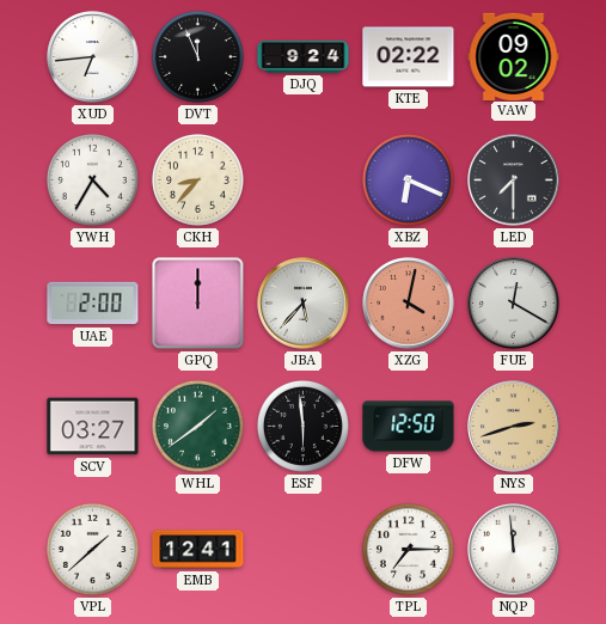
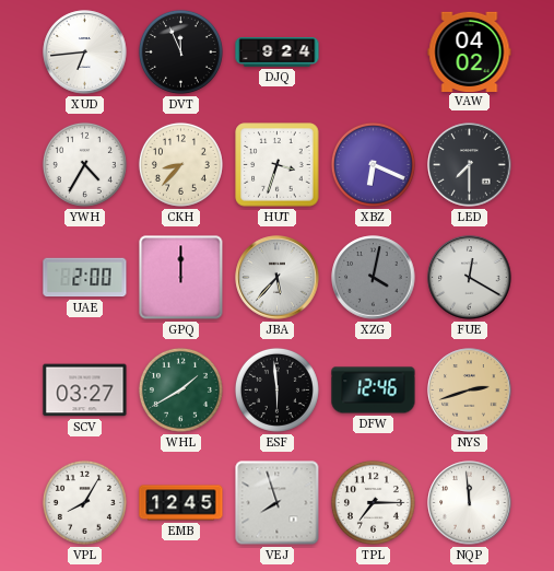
KTE: 02:22 -> none
VAW: 09:02 -> 04:02
HUT: none -> 3:33
XZG dial: salmon -> grey
WHL: 1:39 -> 1:40
DFW: 12:50 -> 12:46
VPL: 1:38 -> 8:05
EMB: 12:41 -> 12:45
VEJ: none -> 7:57
